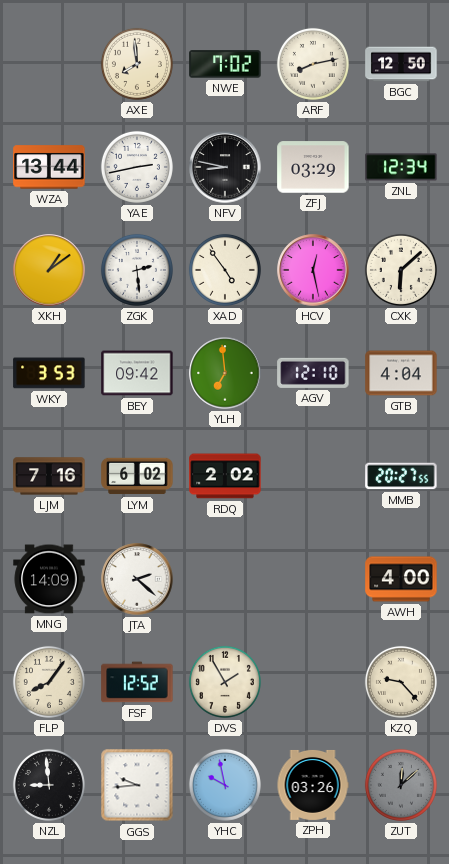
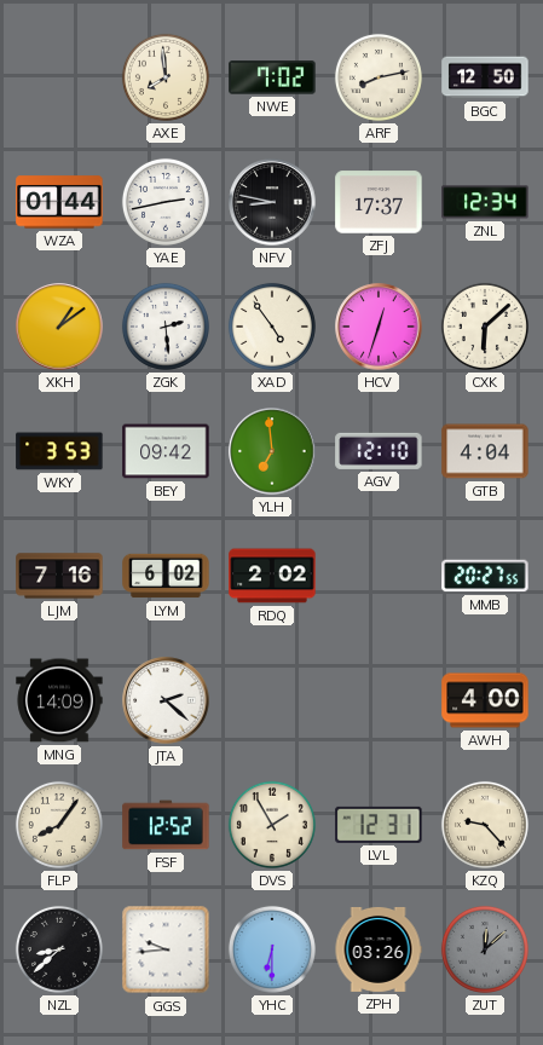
WZA: 13:44 -> 01:44
ZFJ: 03:29 -> 17:37
HCV: 12:28 -> 12:33
LVL: none -> 12:31
NZL: 8:59 -> 8:38
YHC: 9:58 -> 6:30
